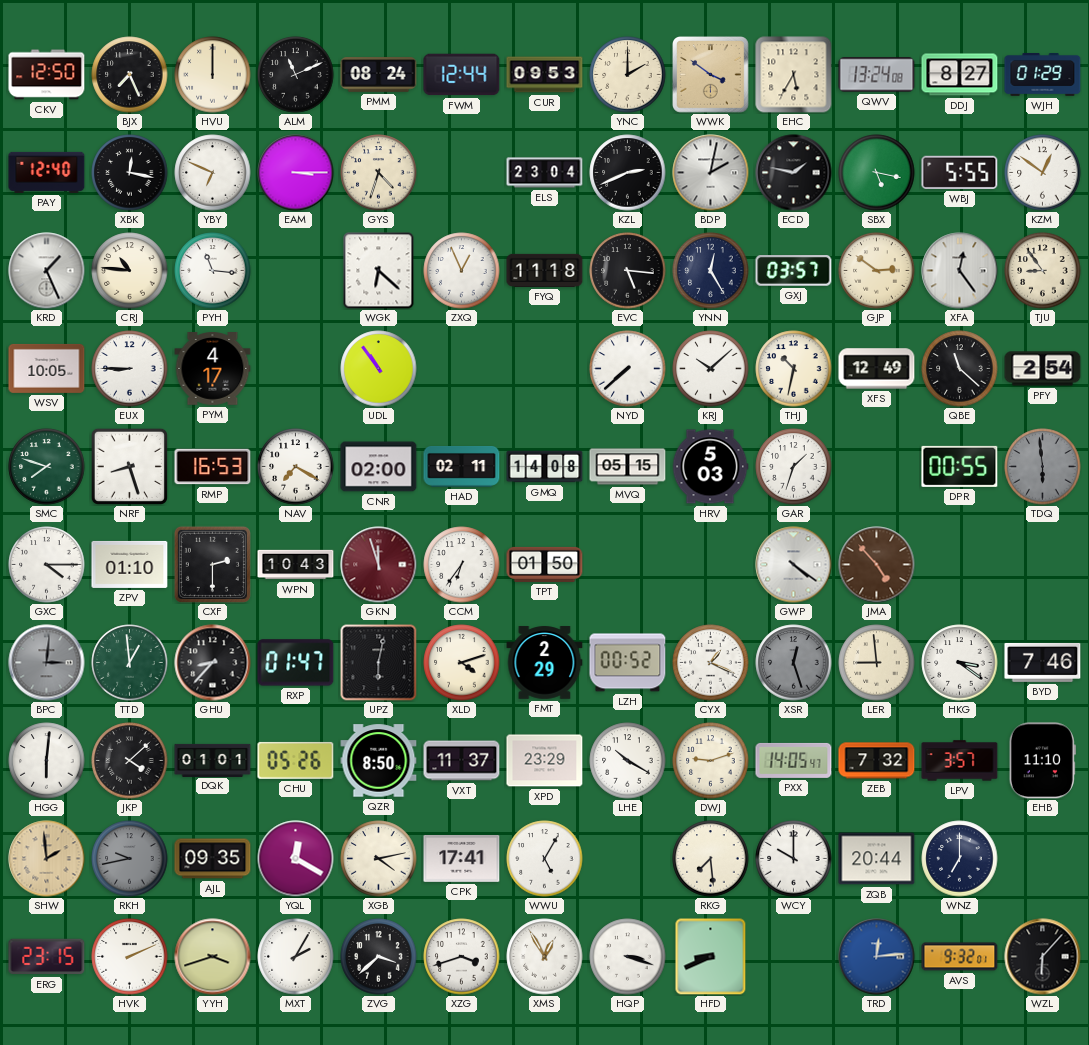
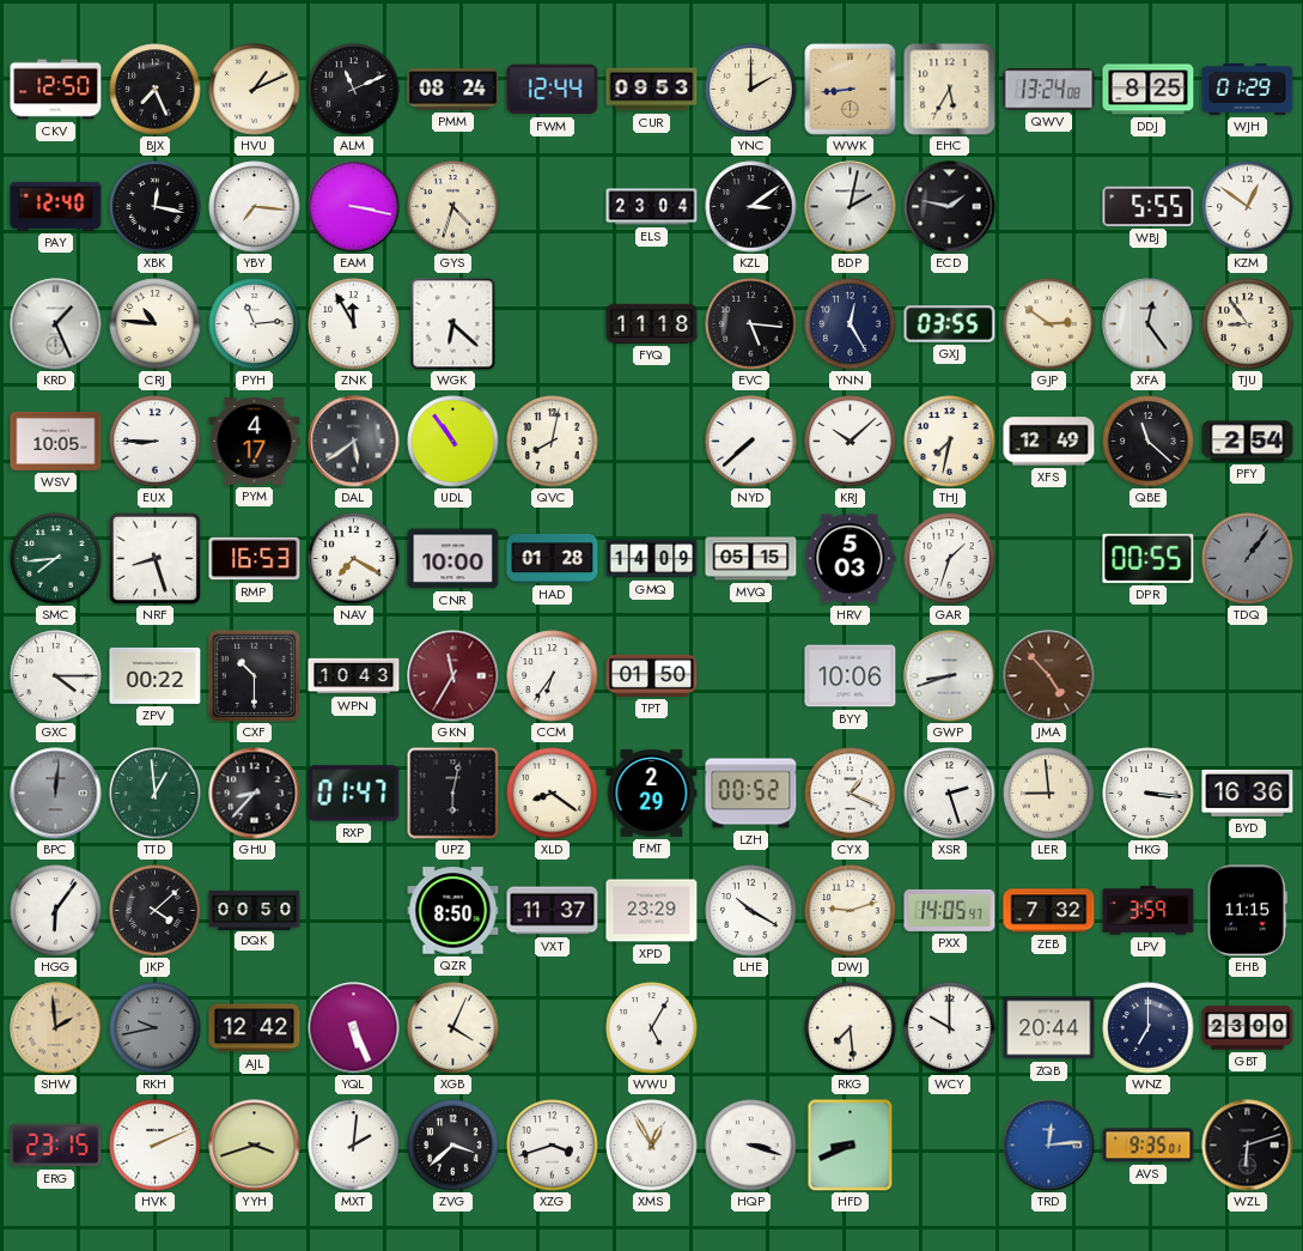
HVU: 12:00 -> 1:11
WWK: 3:51 -> 8:44
DDJ: 8:27 -> 8:25
YBY: 6:49 -> 7:16
EAM: 3:15 -> 3:17
KZL: 2:41 -> 3:09
SBX: 5:17 -> none
PYH: 11:16 -> 11:14
ZNK: none -> 11:55
ZXQ: 12:56 -> none
GXJ: 03:57 -> 03:55
DAL: none -> 5:39
QVC: none -> 8:02
THJ: 10:32 -> 7:32
SMC: 7:48 -> 7:44
CNR: 02:00 -> 10:00
HAD: 02:11 -> 01:28
GMQ: 14:08 -> 14:09
TDQ: 5:59 -> 1:06
ZPV: 01:10 -> 00:22
CXF: 2:30 -> 10:30
GKN: 11:57 -> 11:35
BYY: none -> 10:06
GWP: 4:21 -> 8:42
BPC: 3:01 -> 12:01
XLD: 4:12 -> 8:21
XSR: 12:27 -> 2:27
XSR dial: grey -> white
HKG: 3:21 -> 3:16
BYD: 7:46 -> 16:36
HGG: 6:01 -> 6:06
DQK: 01:01 -> 00:50
CHU: 05:26 -> none
LPV: 3:57 -> 3:59
EHB: 11:10 -> 11:15
AJL: 09:35 -> 12:42
YQL: 12:20 -> 5:26
XGB: 4:13 -> 4:04
CPK: 17:41 -> none
GBT: none -> 23:00
MXT: 2:05 -> 2:01
AVS: 9:32 -> 9:35
WZL: 6:07 -> 6:12
